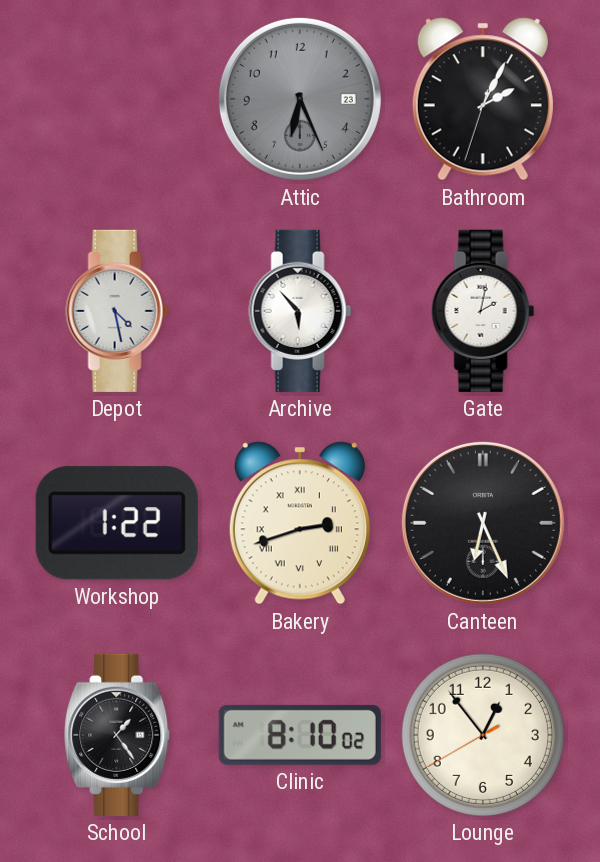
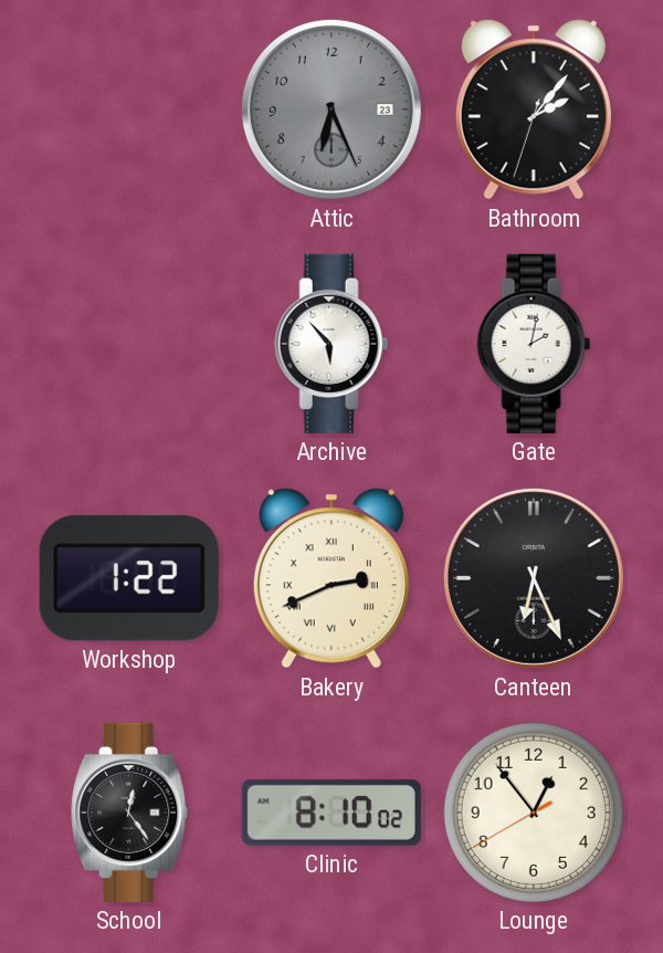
Bathroom: 2:04 -> 2:06
Depot: 4:28 -> none
Bakery: 2:42 -> 2:41
School: 1:24 -> 12:24
